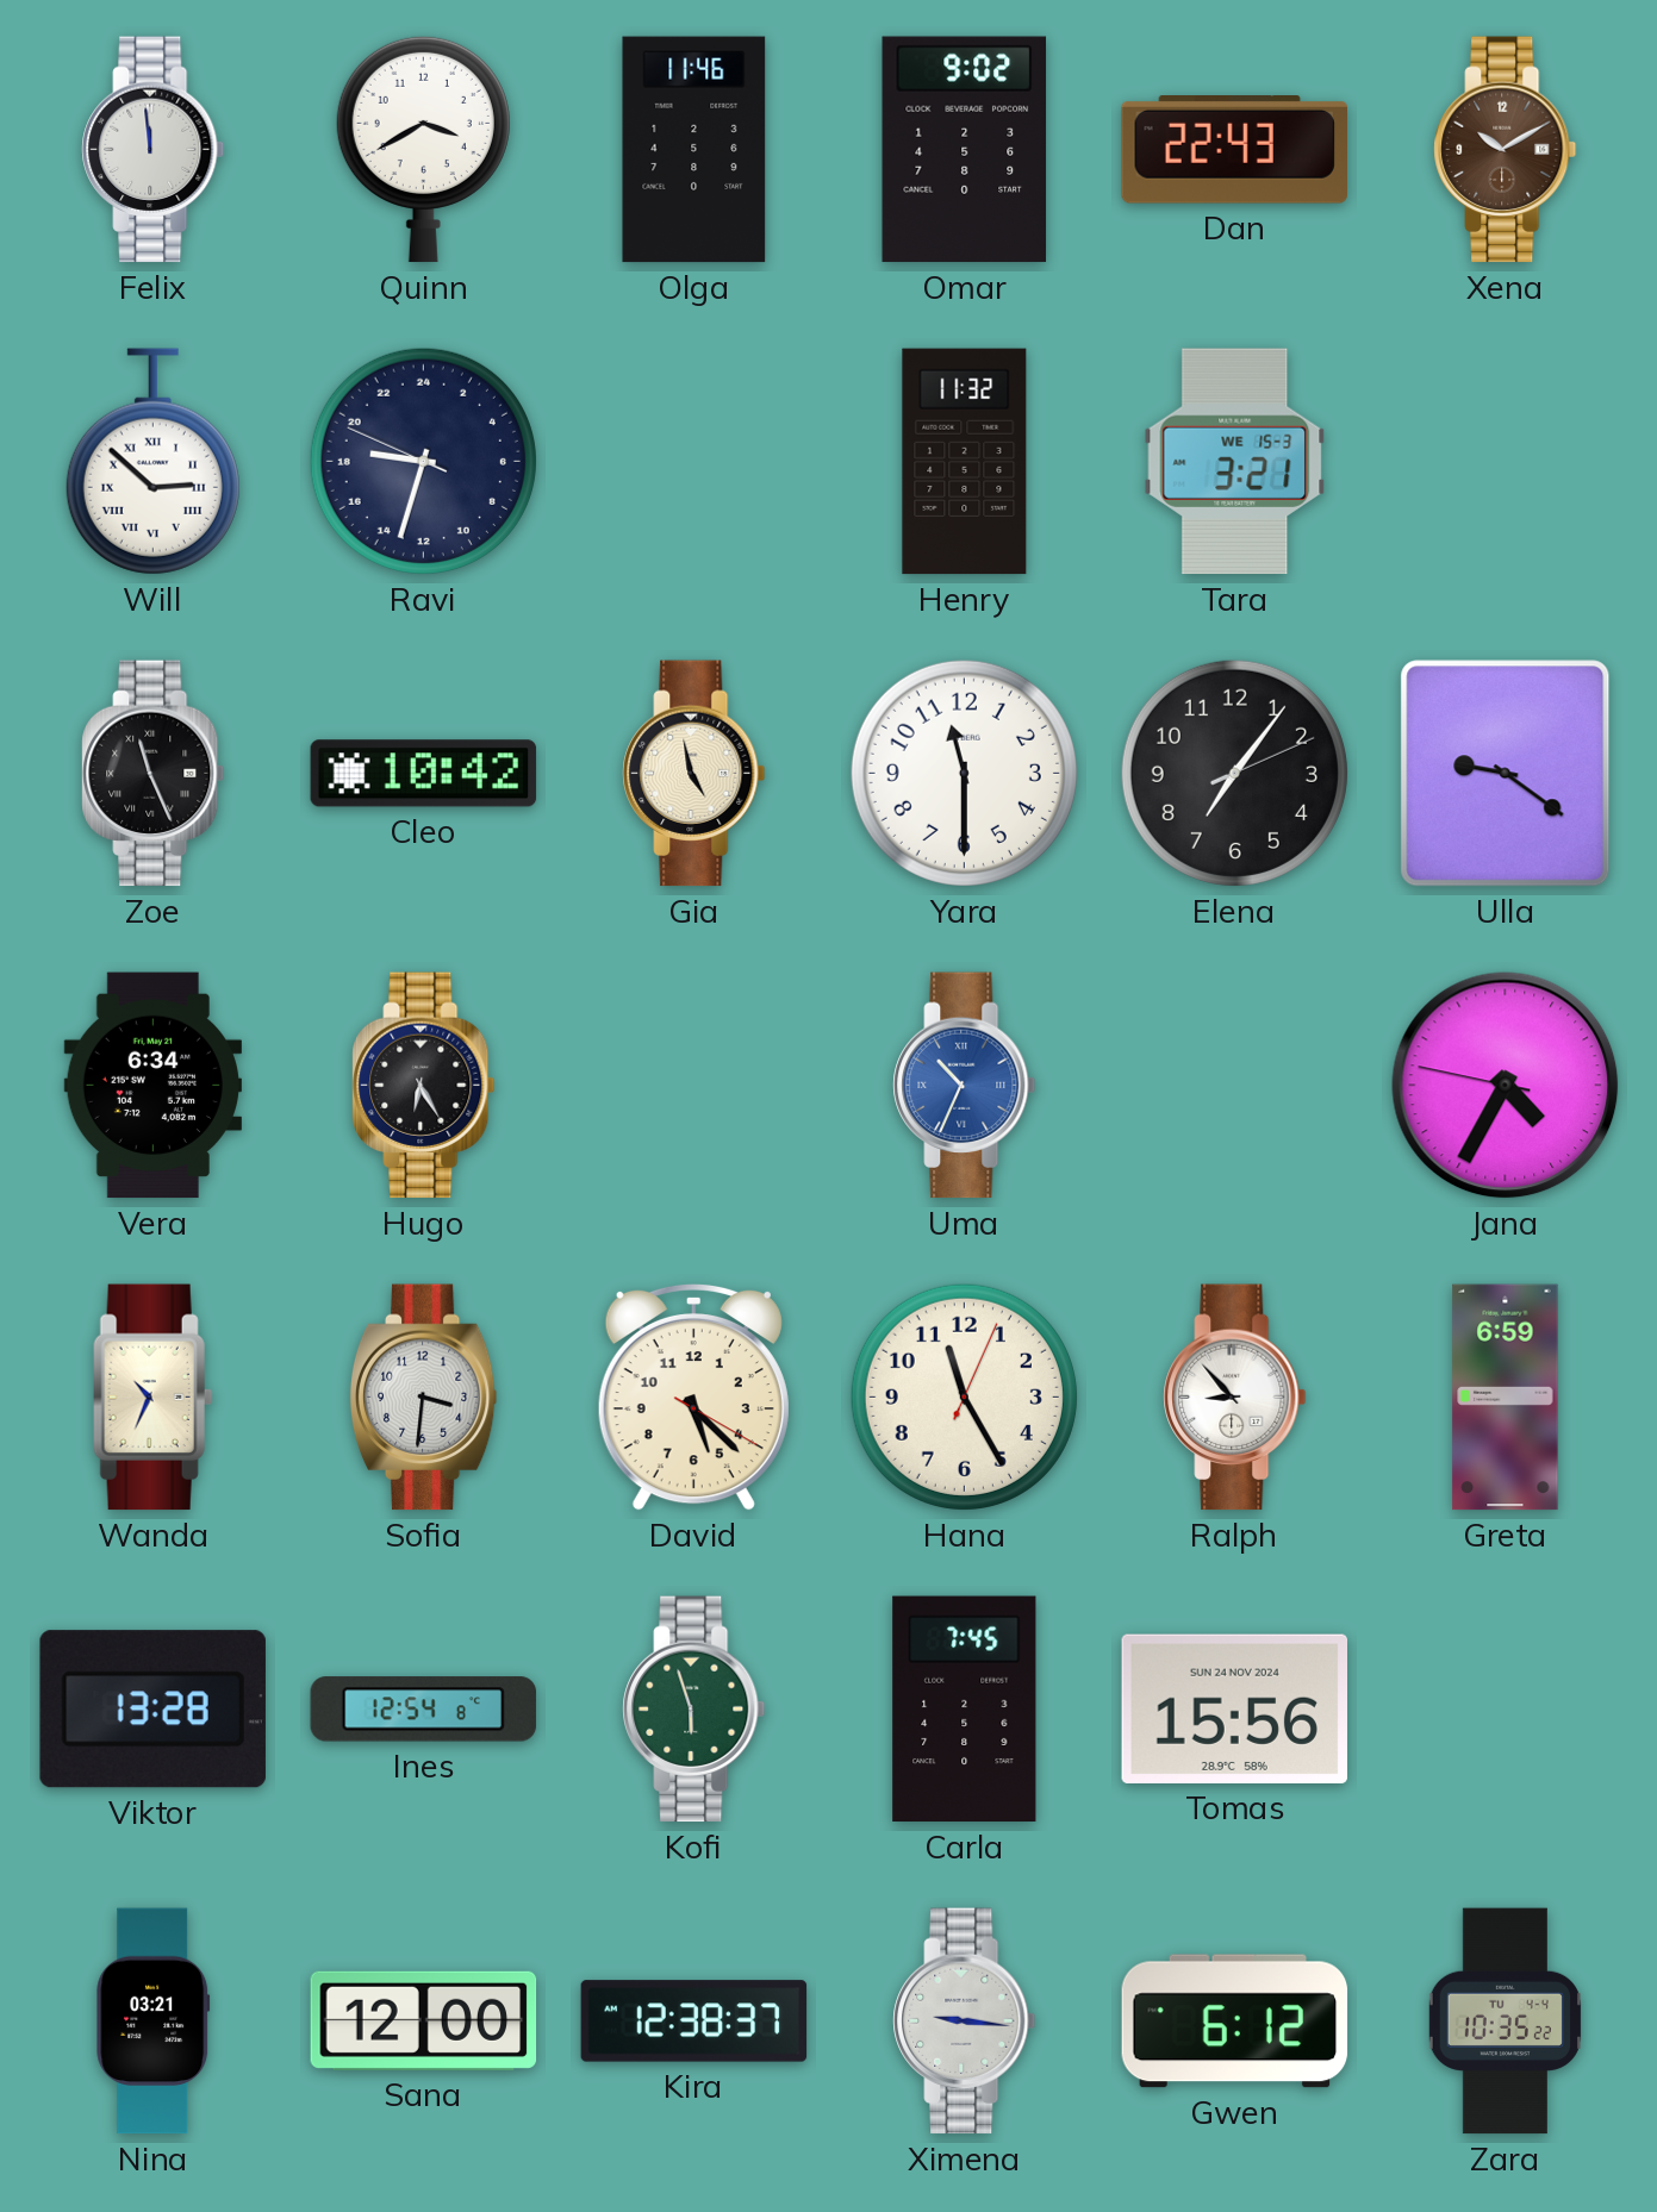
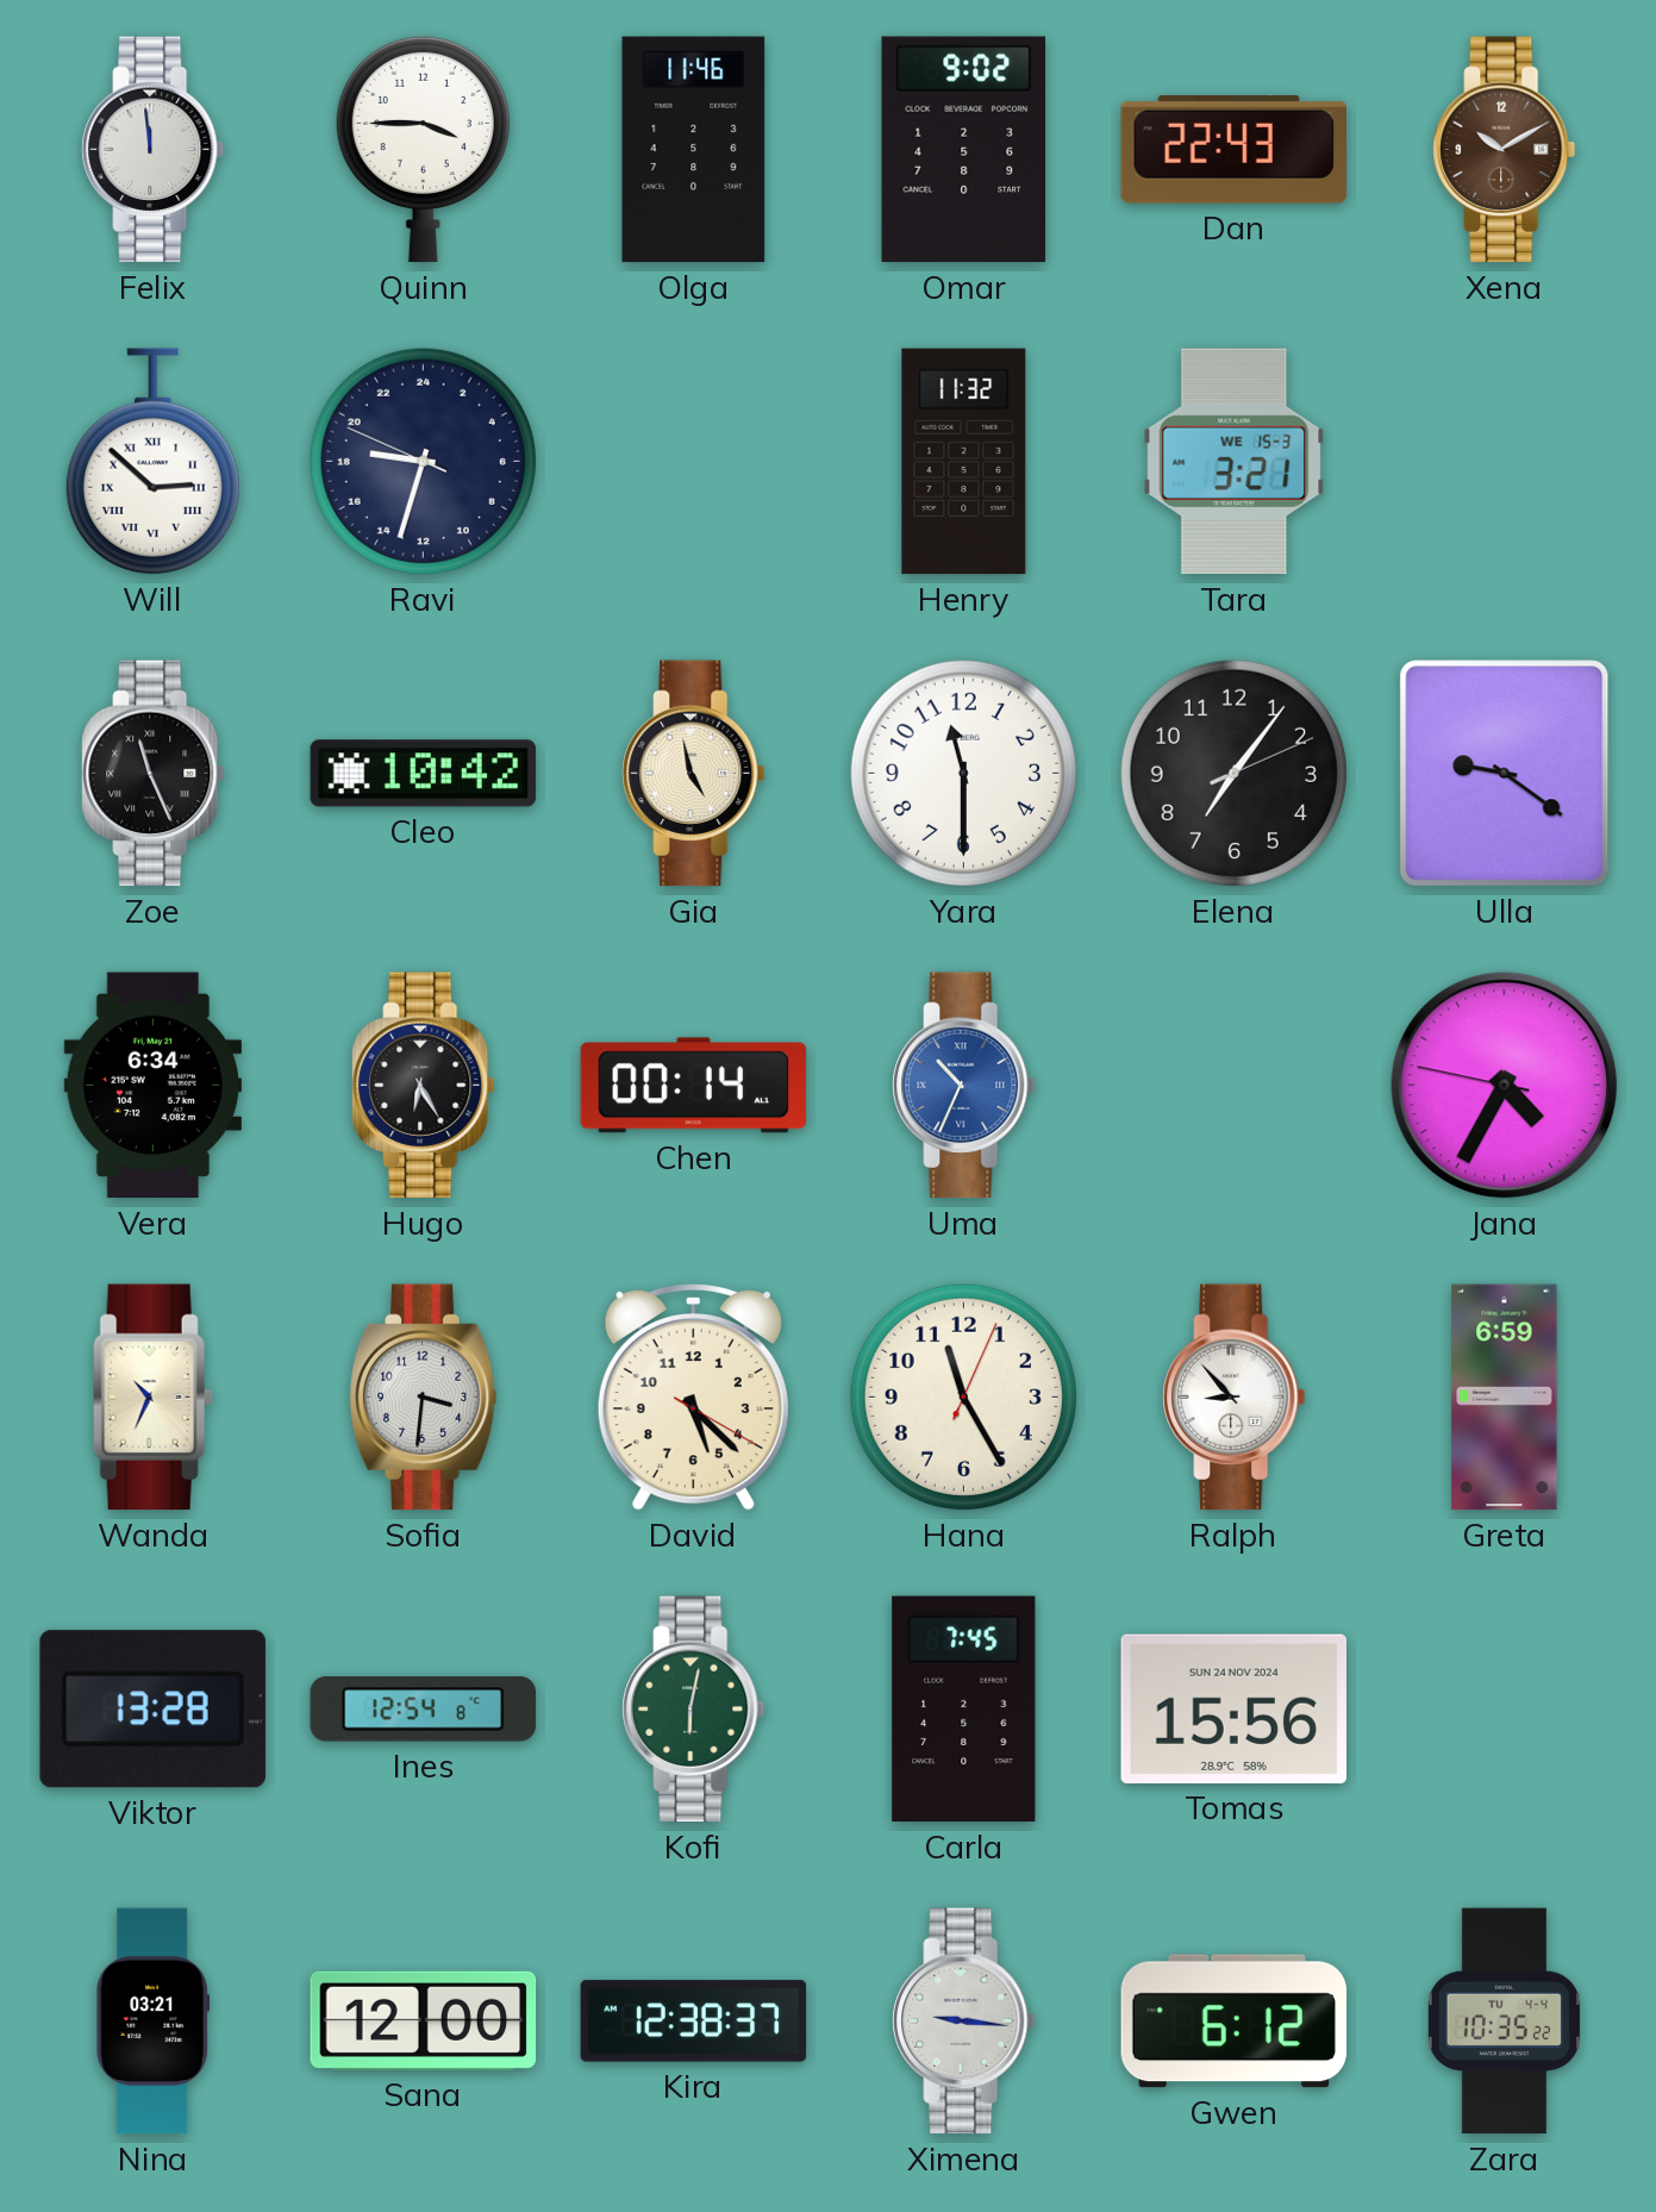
Quinn: 3:40 -> 3:45
Chen: none -> 00:14
Kofi: 5:57 -> 6:02
